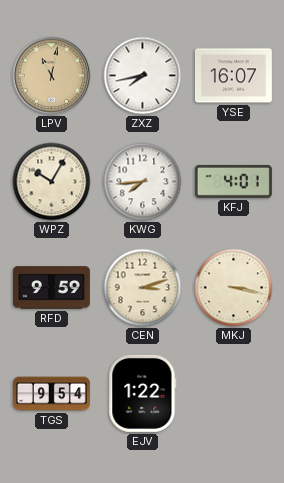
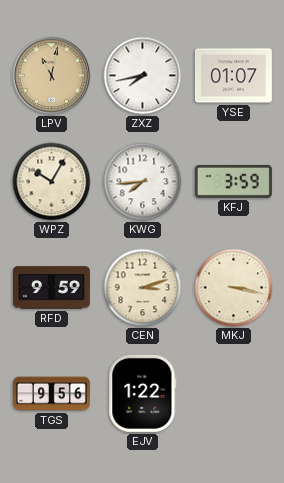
YSE: 16:07 -> 01:07
KFJ: 4:01 -> 3:59
TGS: 9:54 -> 9:56
